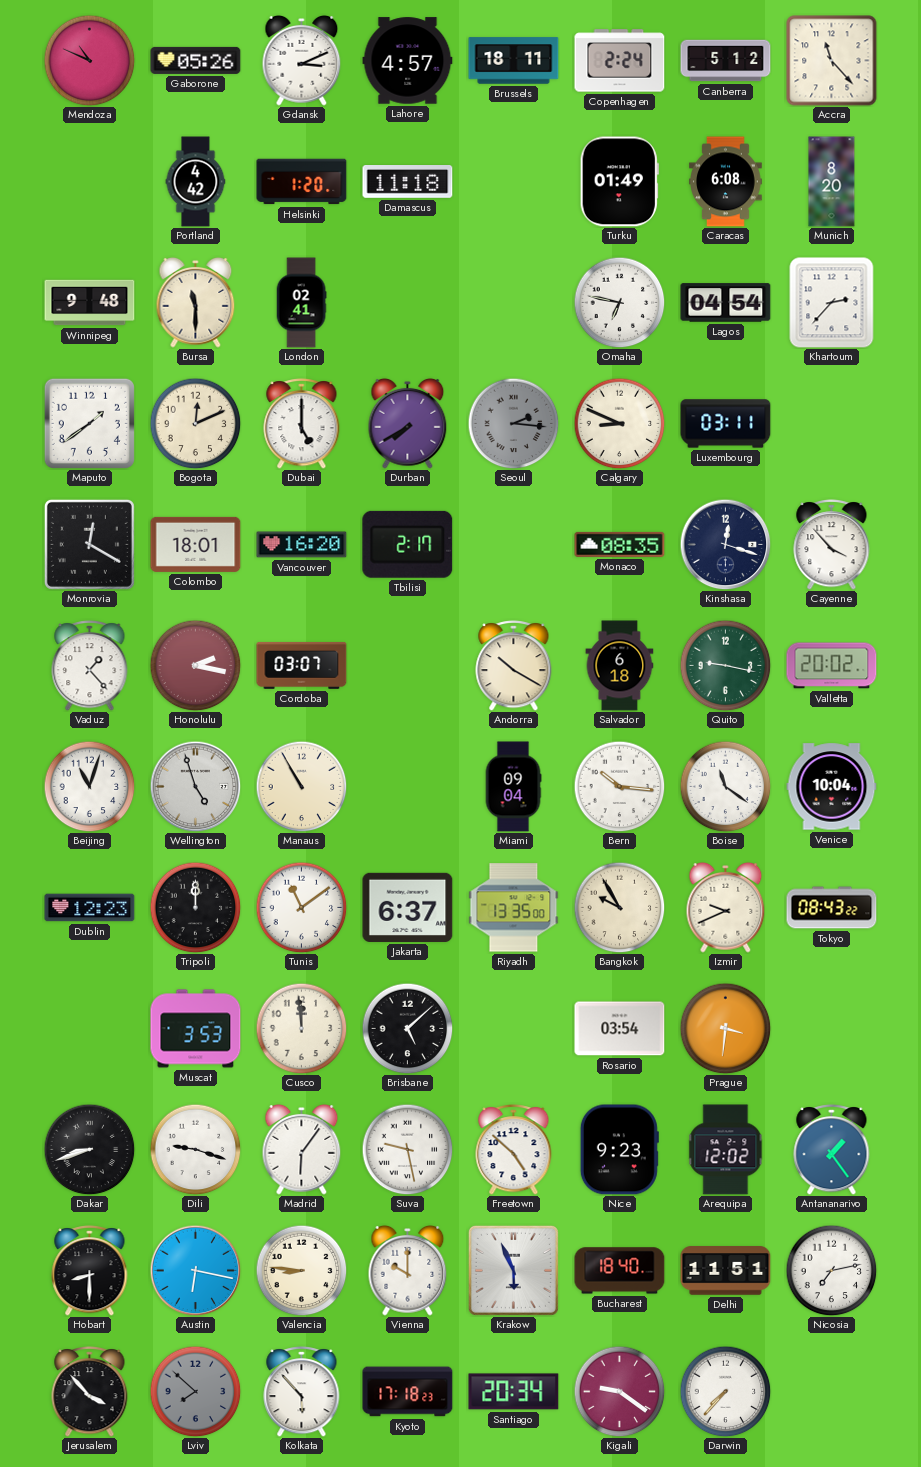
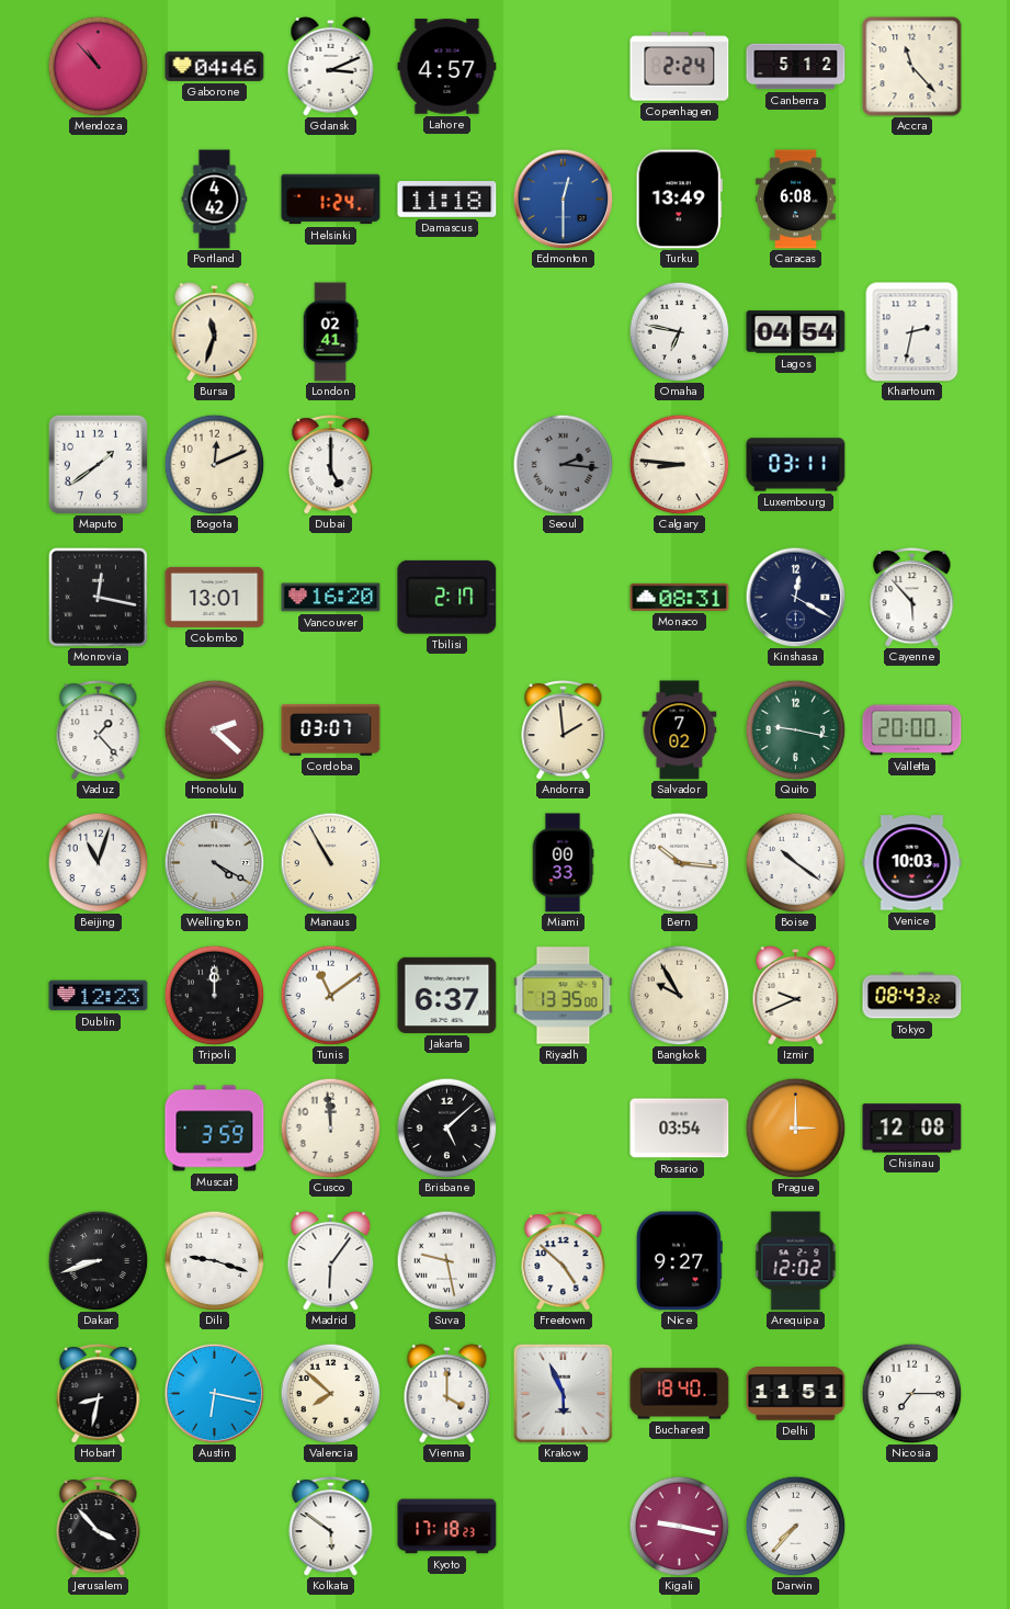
Mendoza: 10:49 -> 10:53
Gaborone: 05:26 -> 04:46
Brussels: 18:11 -> none
Helsinki: 1:20 -> 1:24
Edmonton: none -> 12:30
Turku: 01:49 -> 13:49
Munich: 8:20 -> none
Winnipeg: 9:48 -> none
Bursa: 11:30 -> 11:33
Khartoum: 2:37 -> 2:32
Durban: 7:40 -> none
Calgary: 8:49 -> 8:46
Monrovia: 12:20 -> 12:17
Colombo: 18:01 -> 13:01
Monaco: 08:35 -> 08:31
Kinshasa: 12:18 -> 12:20
Cayenne: 3:53 -> 5:53
Honolulu: 2:17 -> 2:22
Andorra: 10:20 -> 1:59
Salvador: 6:18 -> 7:02
Valletta: 20:02 -> 20:00
Wellington: 4:57 -> 4:20
Miami: 09:04 -> 00:33
Boise: 11:21 -> 10:21
Venice: 10:04 -> 10:03
Muscat: 3:53 -> 3:59
Prague: 3:31 -> 3:00
Chisinau: none -> 12:08
Nice: 9:23 -> 9:27
Antananarivo: 1:24 -> none
Hobart: 8:30 -> 8:32
Valencia: 8:46 -> 7:52
Vienna: 10:00 -> 4:00
Nicosia: 7:13 -> 7:15
Lviv: 7:52 -> none
Kolkata: 5:53 -> 5:51
Santiago: 20:34 -> none
Kigali: 9:21 -> 9:17
